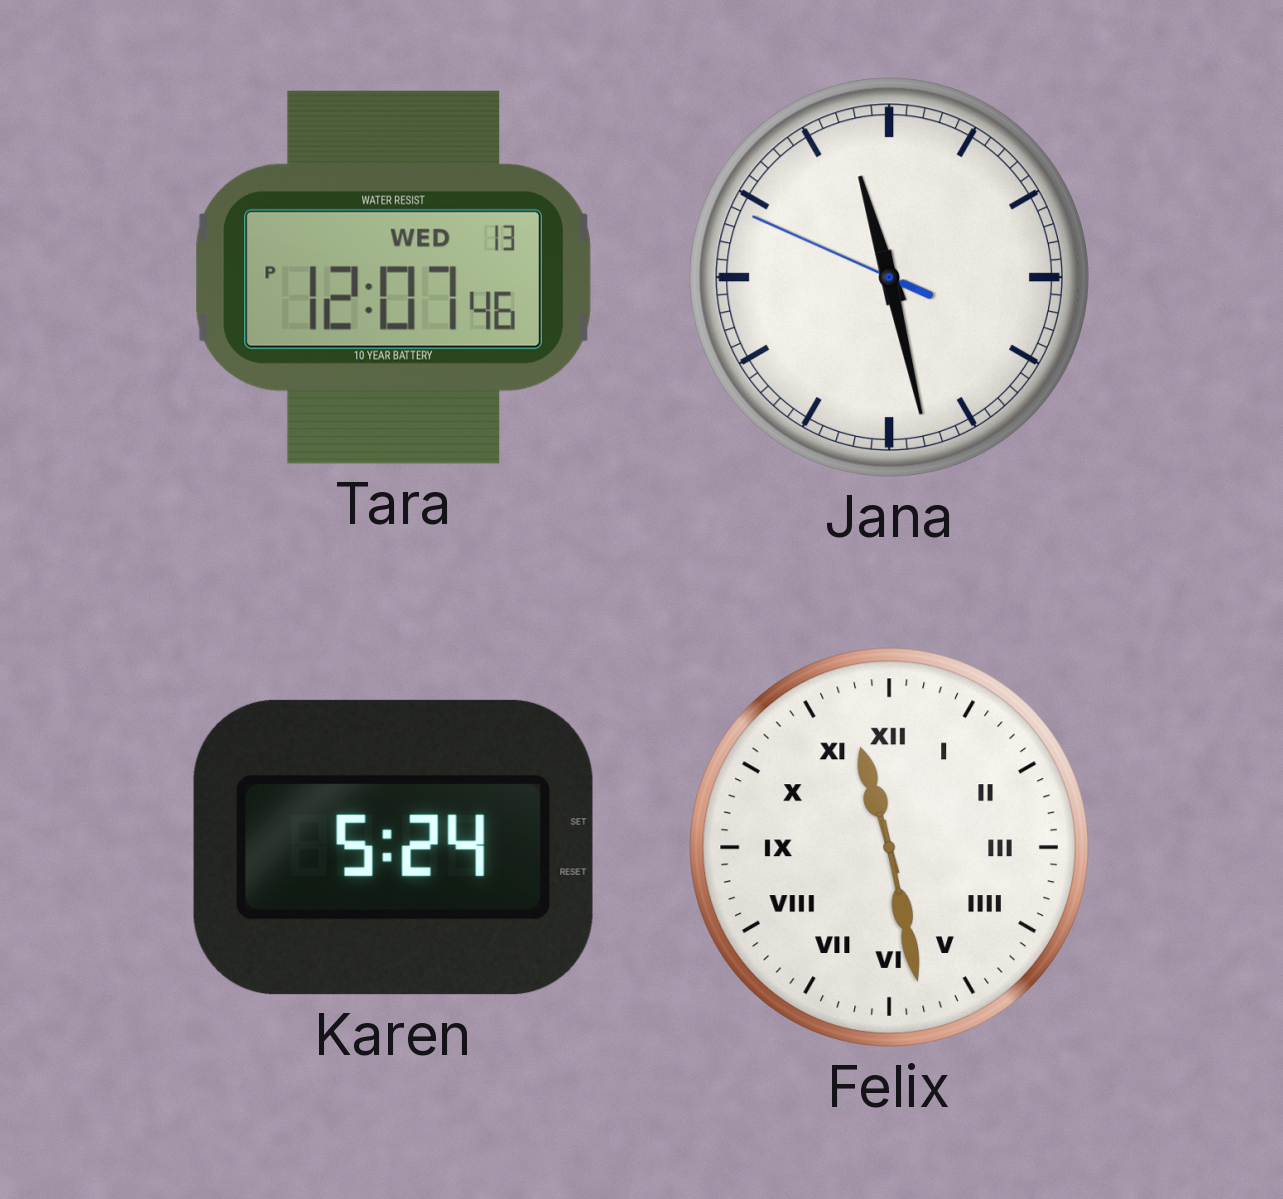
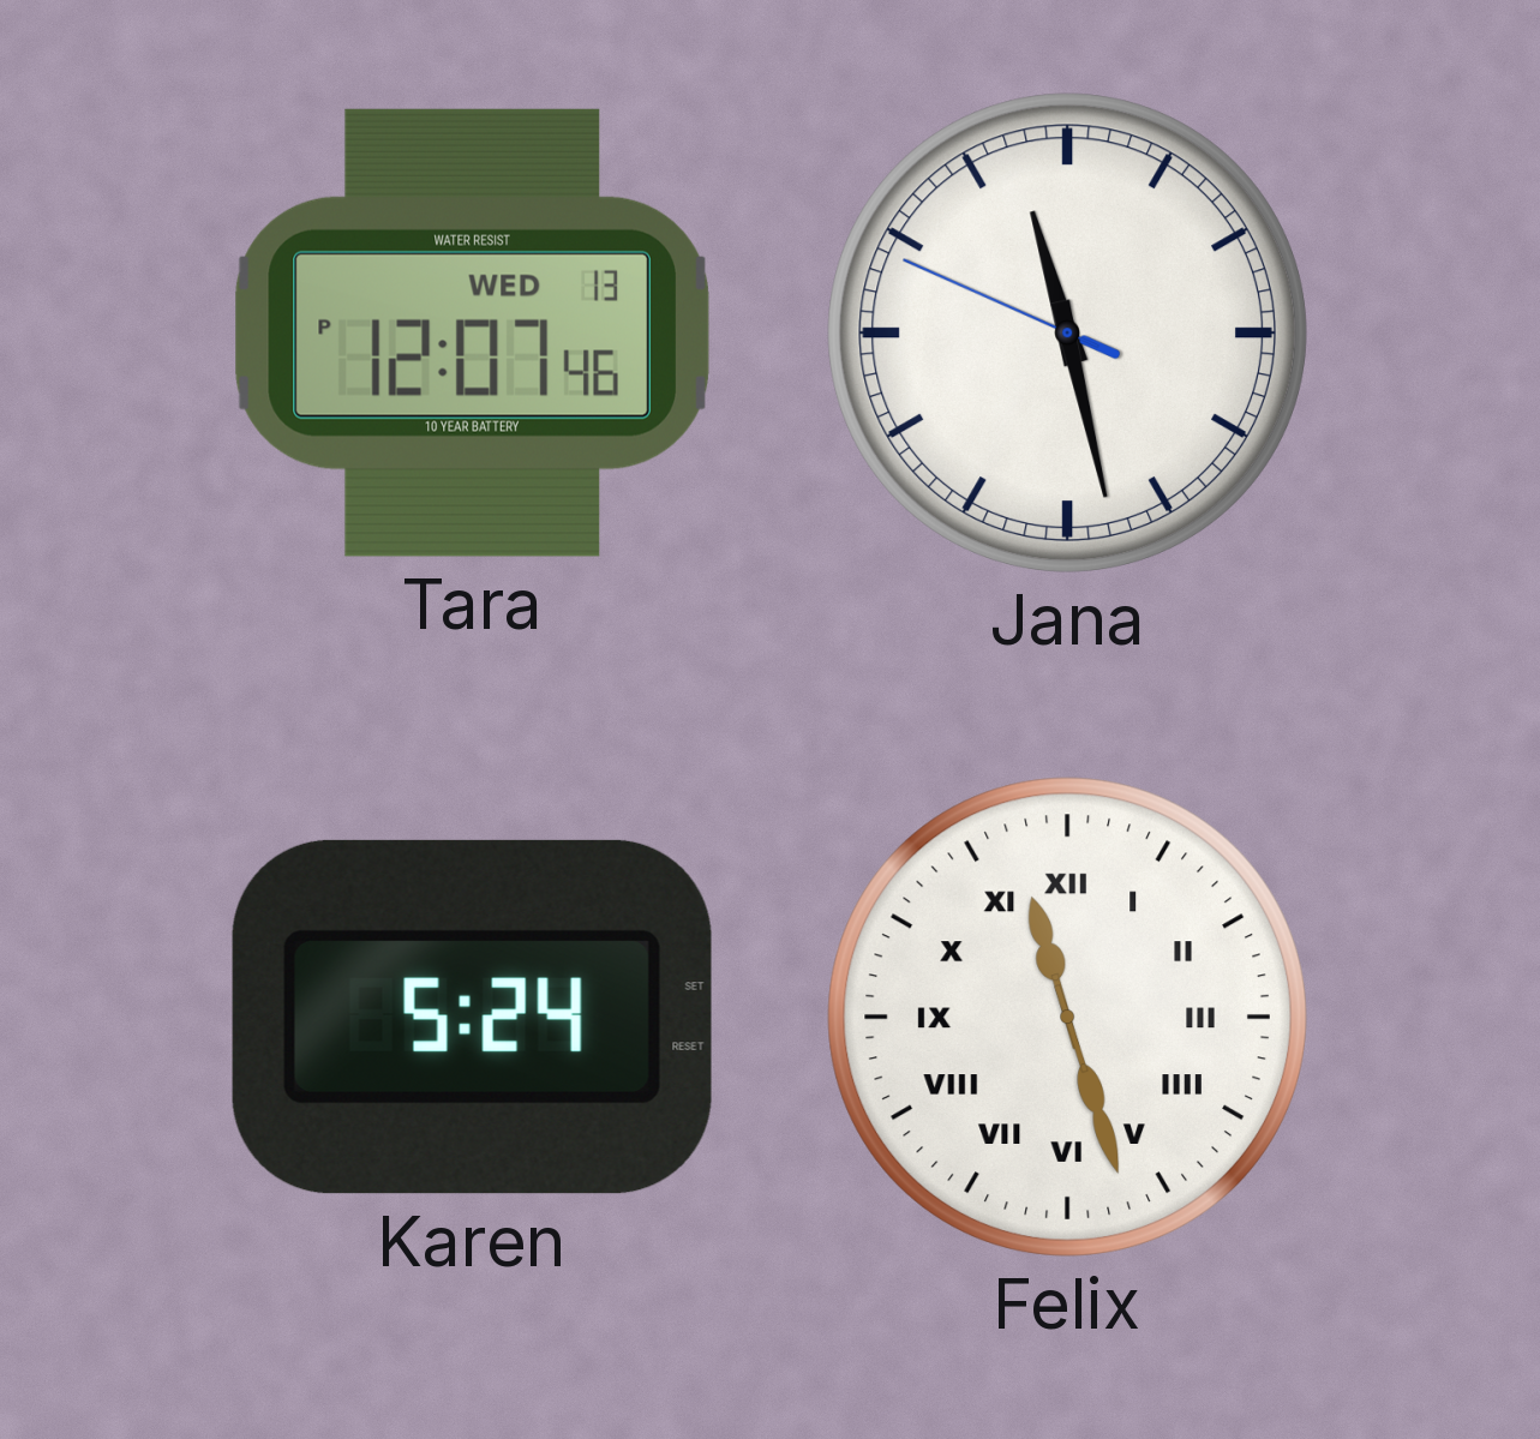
Felix: 11:28 -> 11:27
